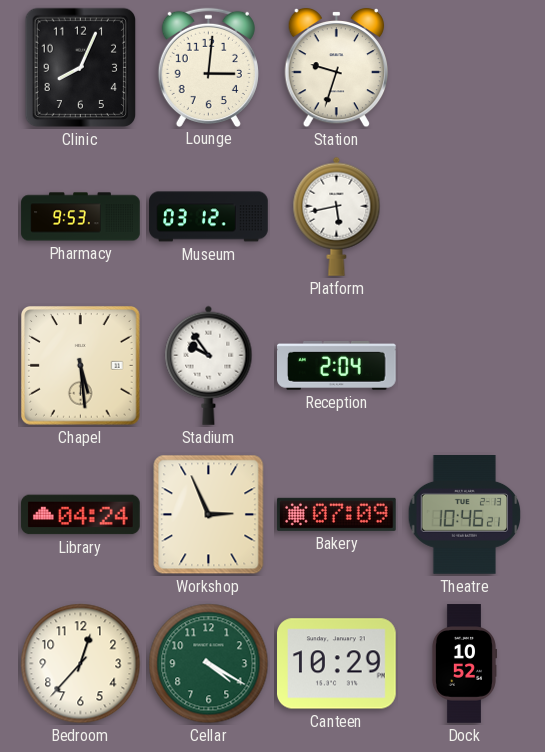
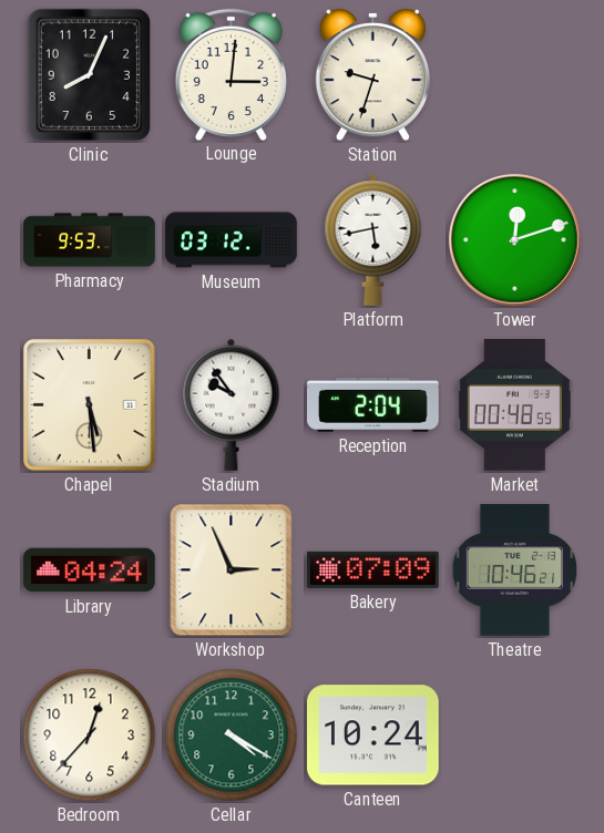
Tower: none -> 12:12
Market: none -> 00:48
Canteen: 10:29 -> 10:24
Dock: 10:52 -> none
